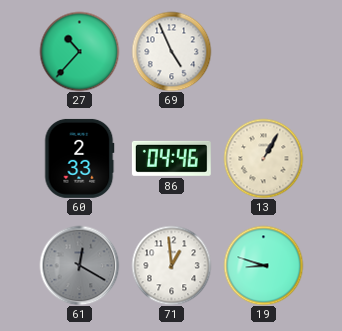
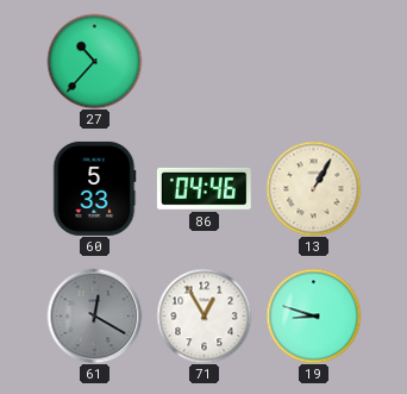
69: 4:56 -> none
60: 2:33 -> 5:33
71: 12:59 -> 12:55
